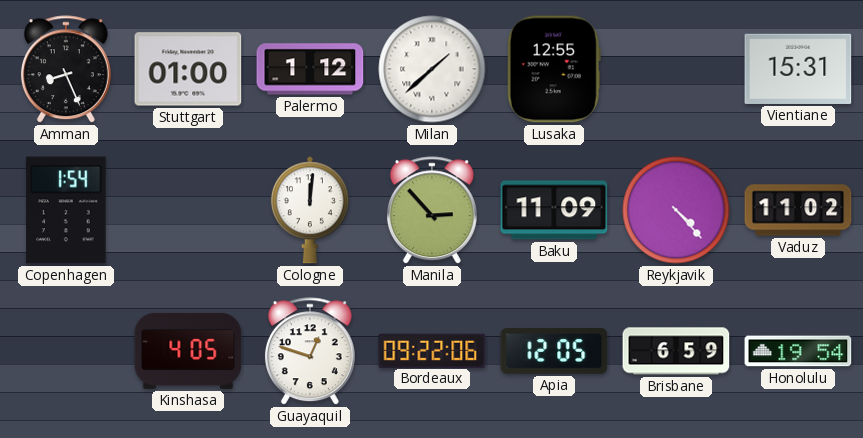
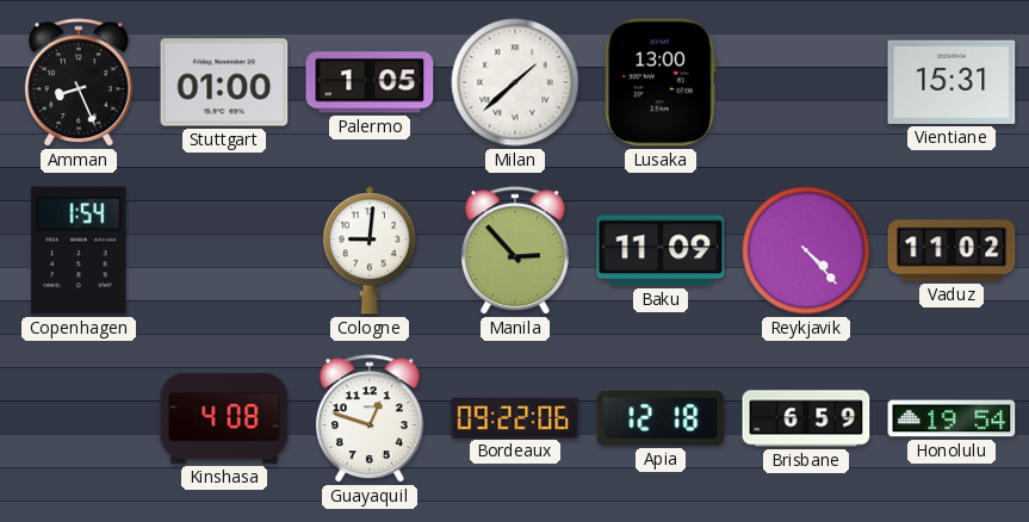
Palermo: 1:12 -> 1:05
Lusaka: 12:55 -> 13:00
Cologne: 12:01 -> 9:01
Kinshasa: 4:05 -> 4:08
Apia: 12:05 -> 12:18
